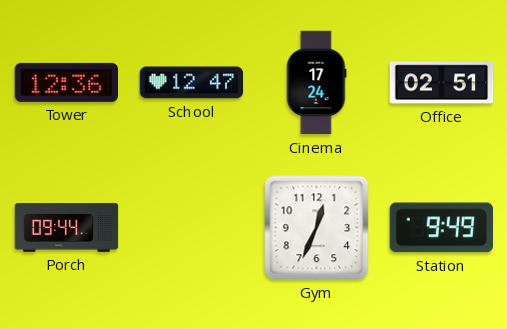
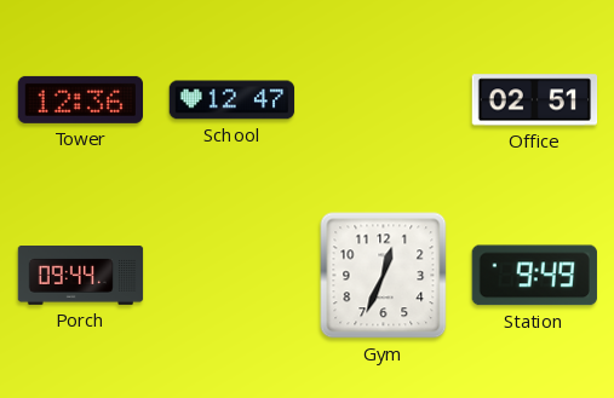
Cinema: 17:24 -> none
